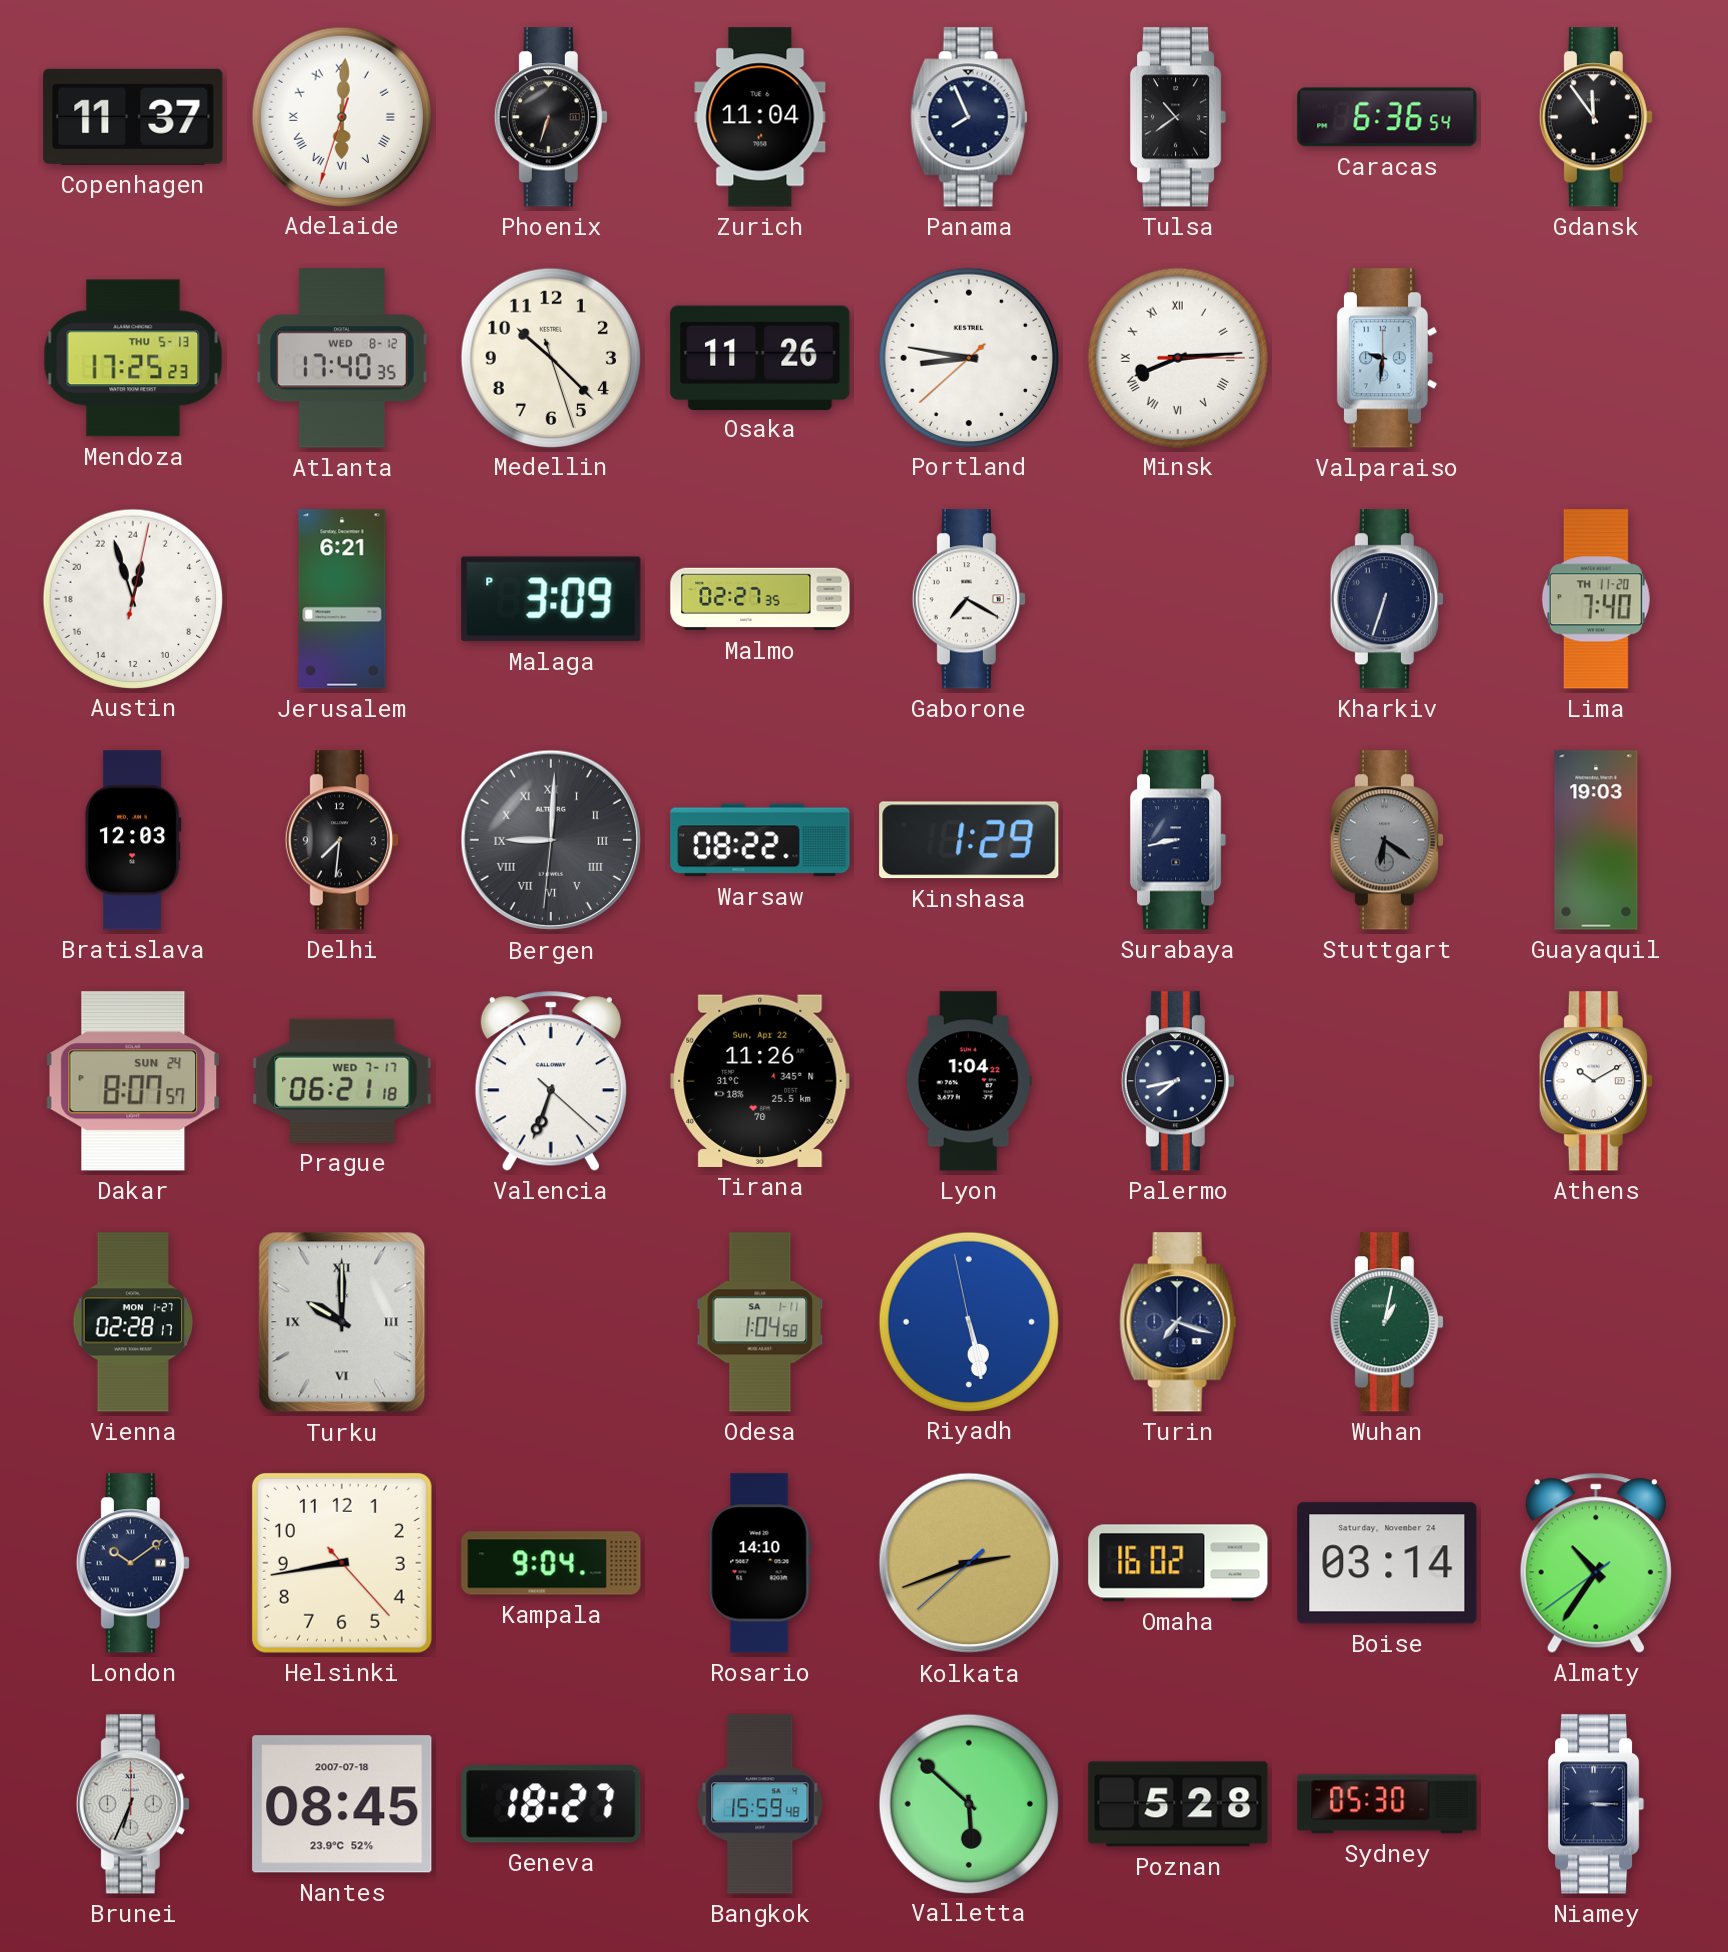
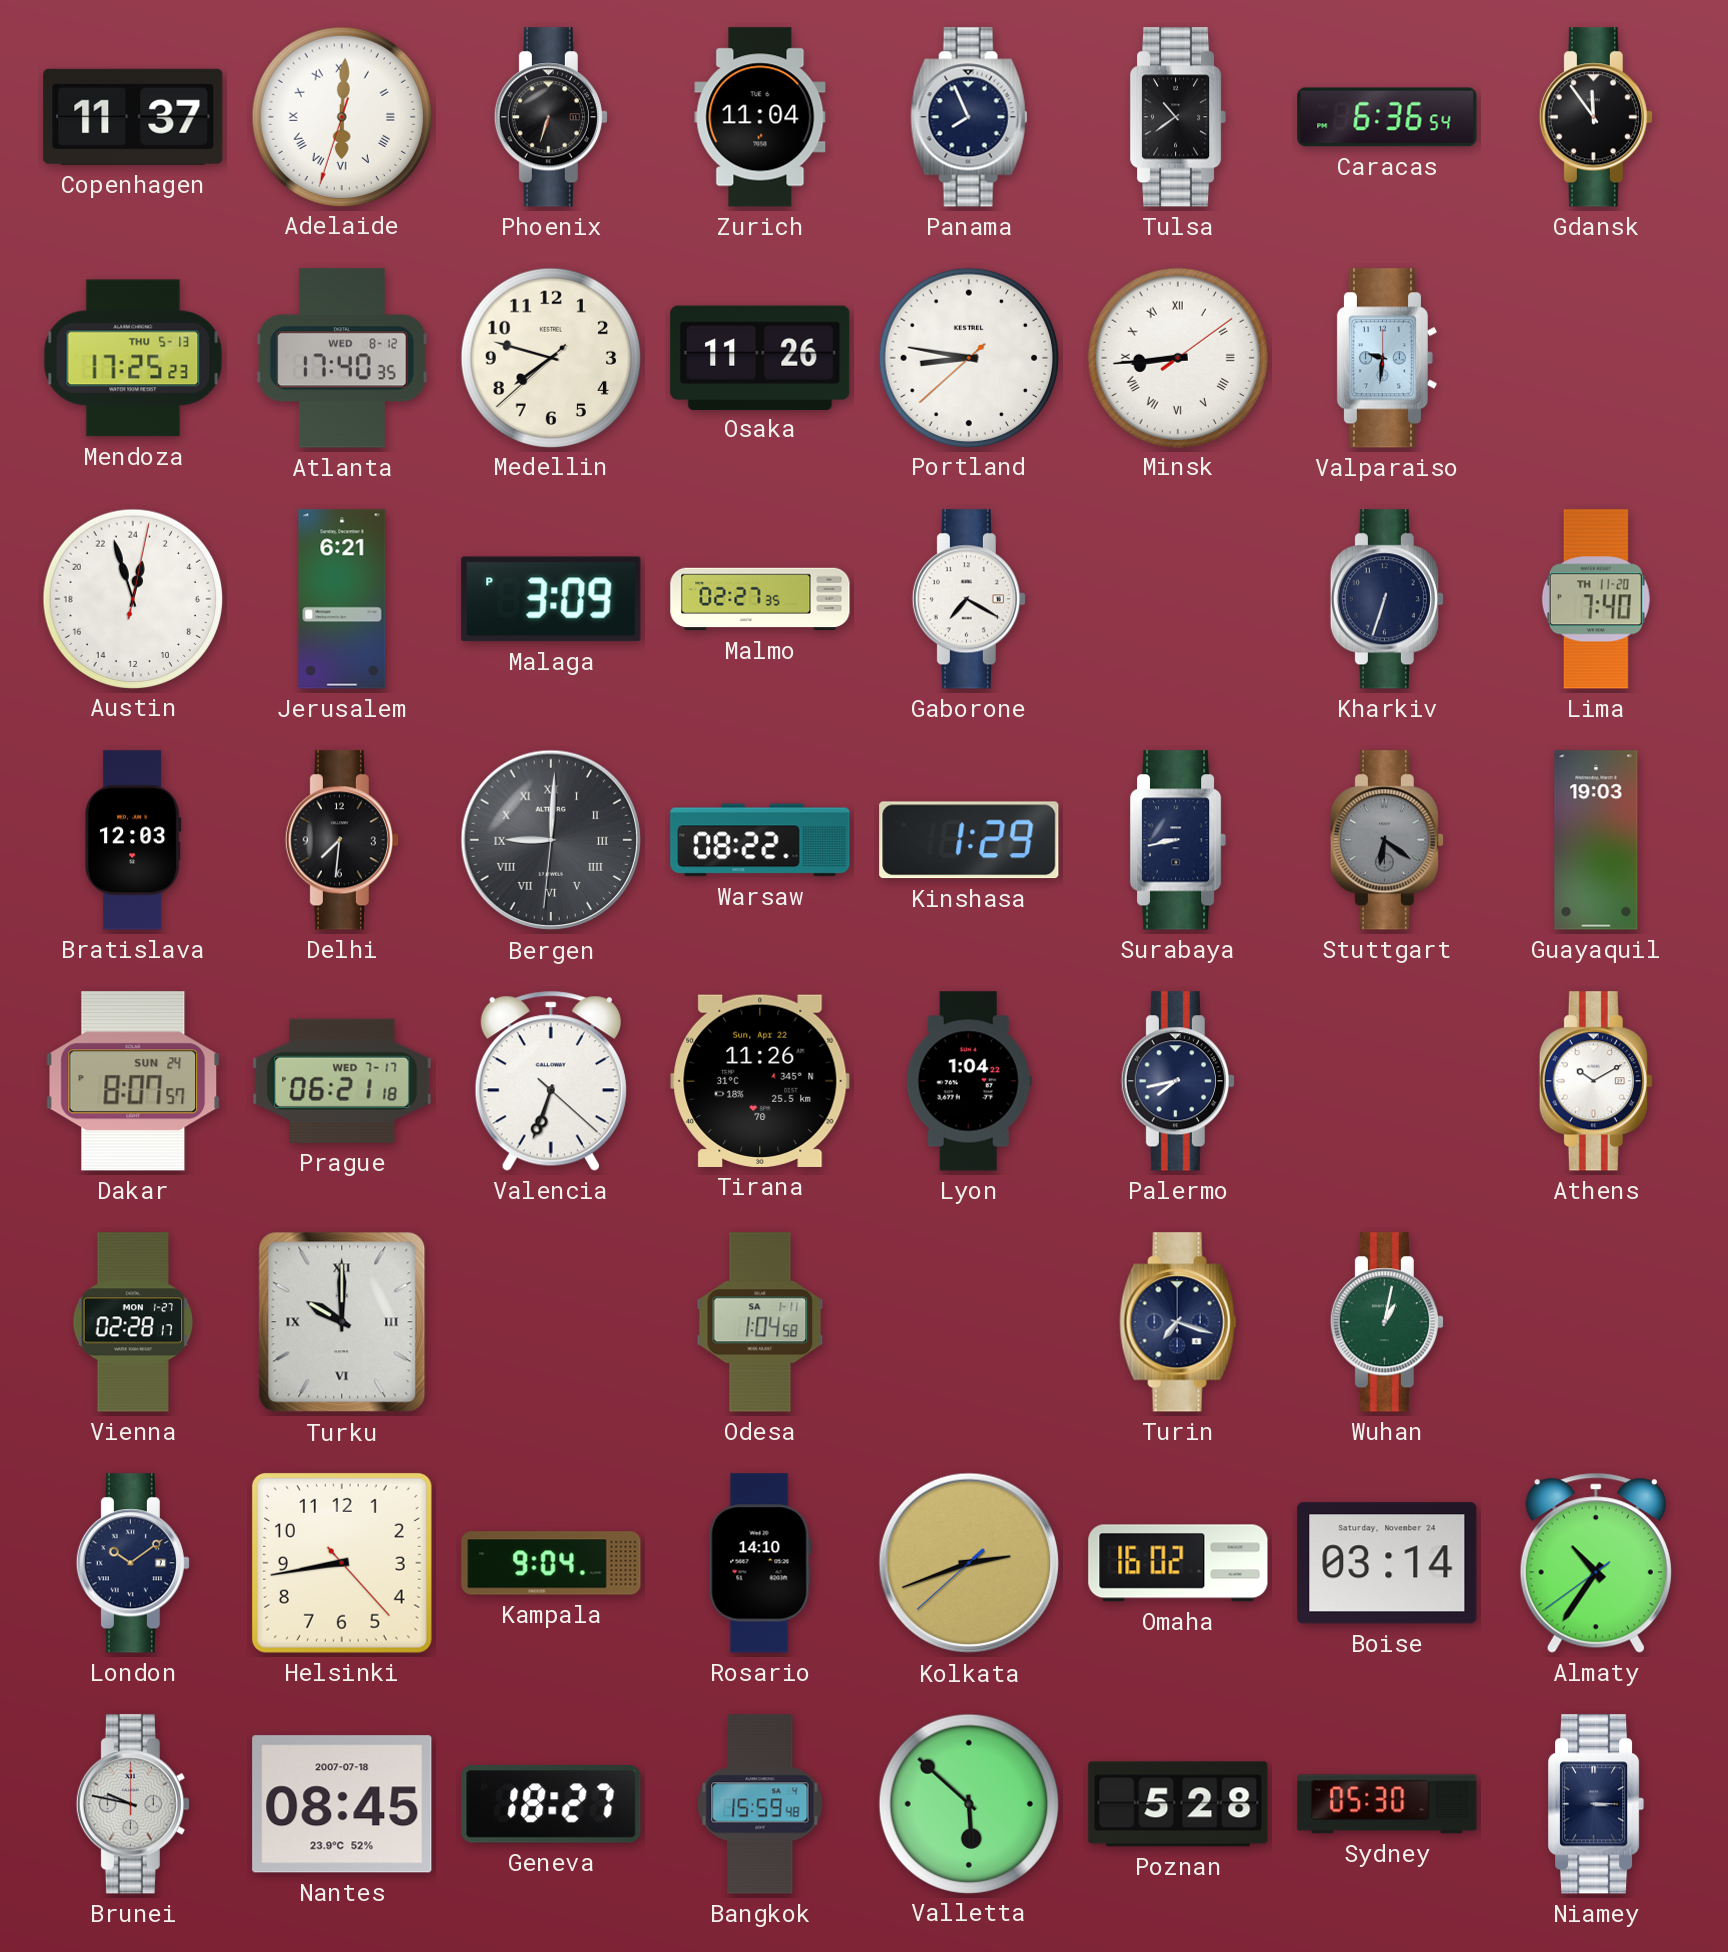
Medellin: 10:22 -> 7:47
Minsk: 8:14 -> 8:44
Riyadh: 5:27 -> none
Brunei: 6:34 -> 9:47
